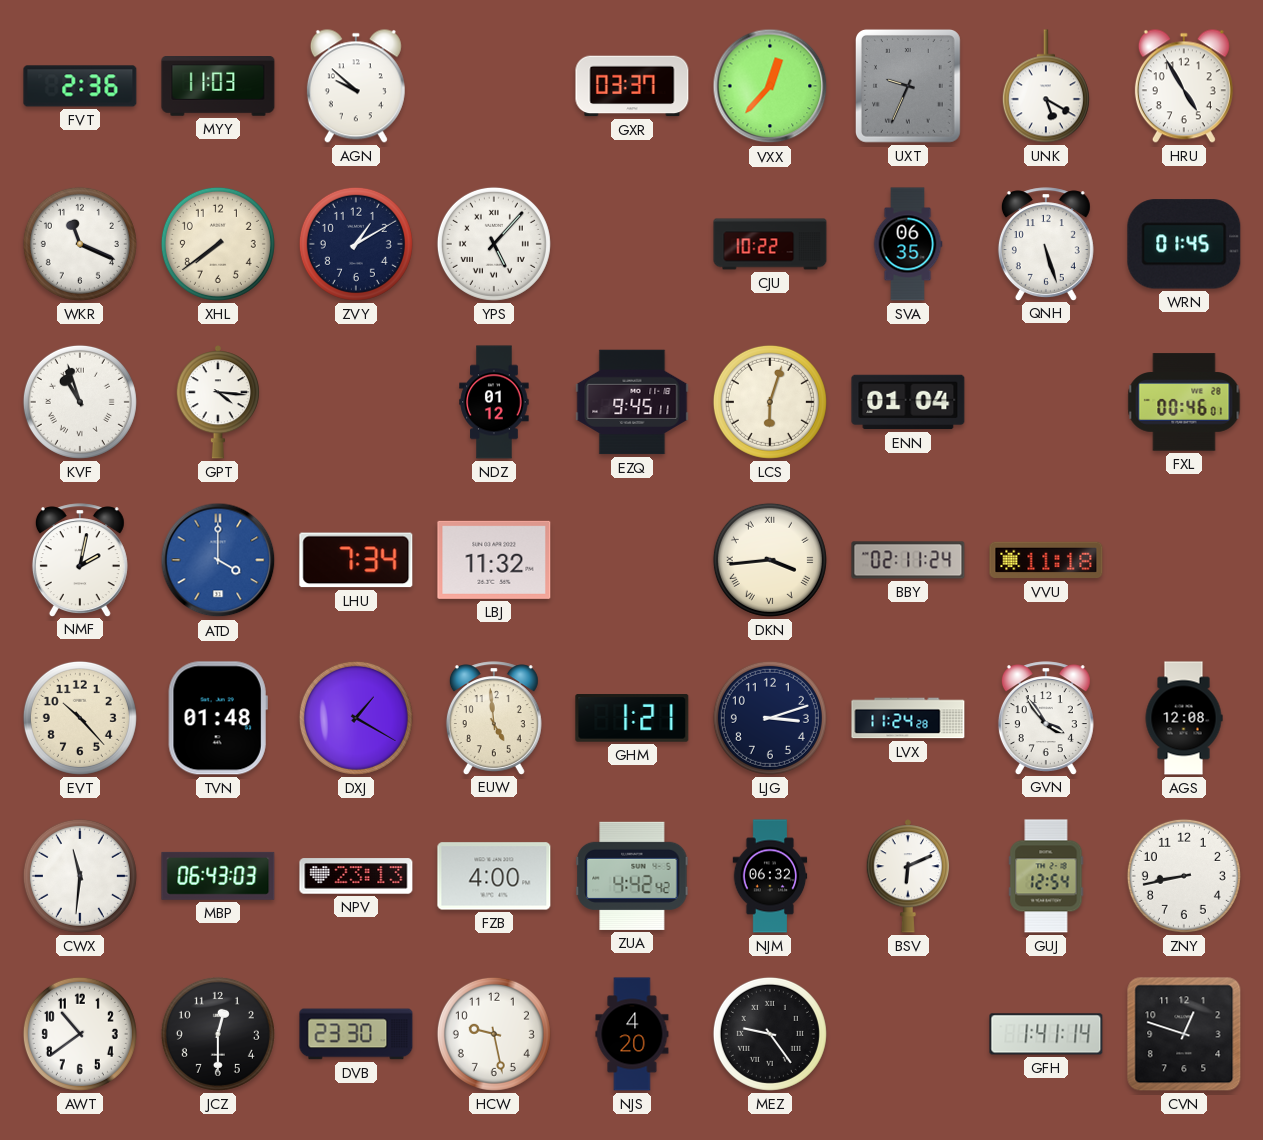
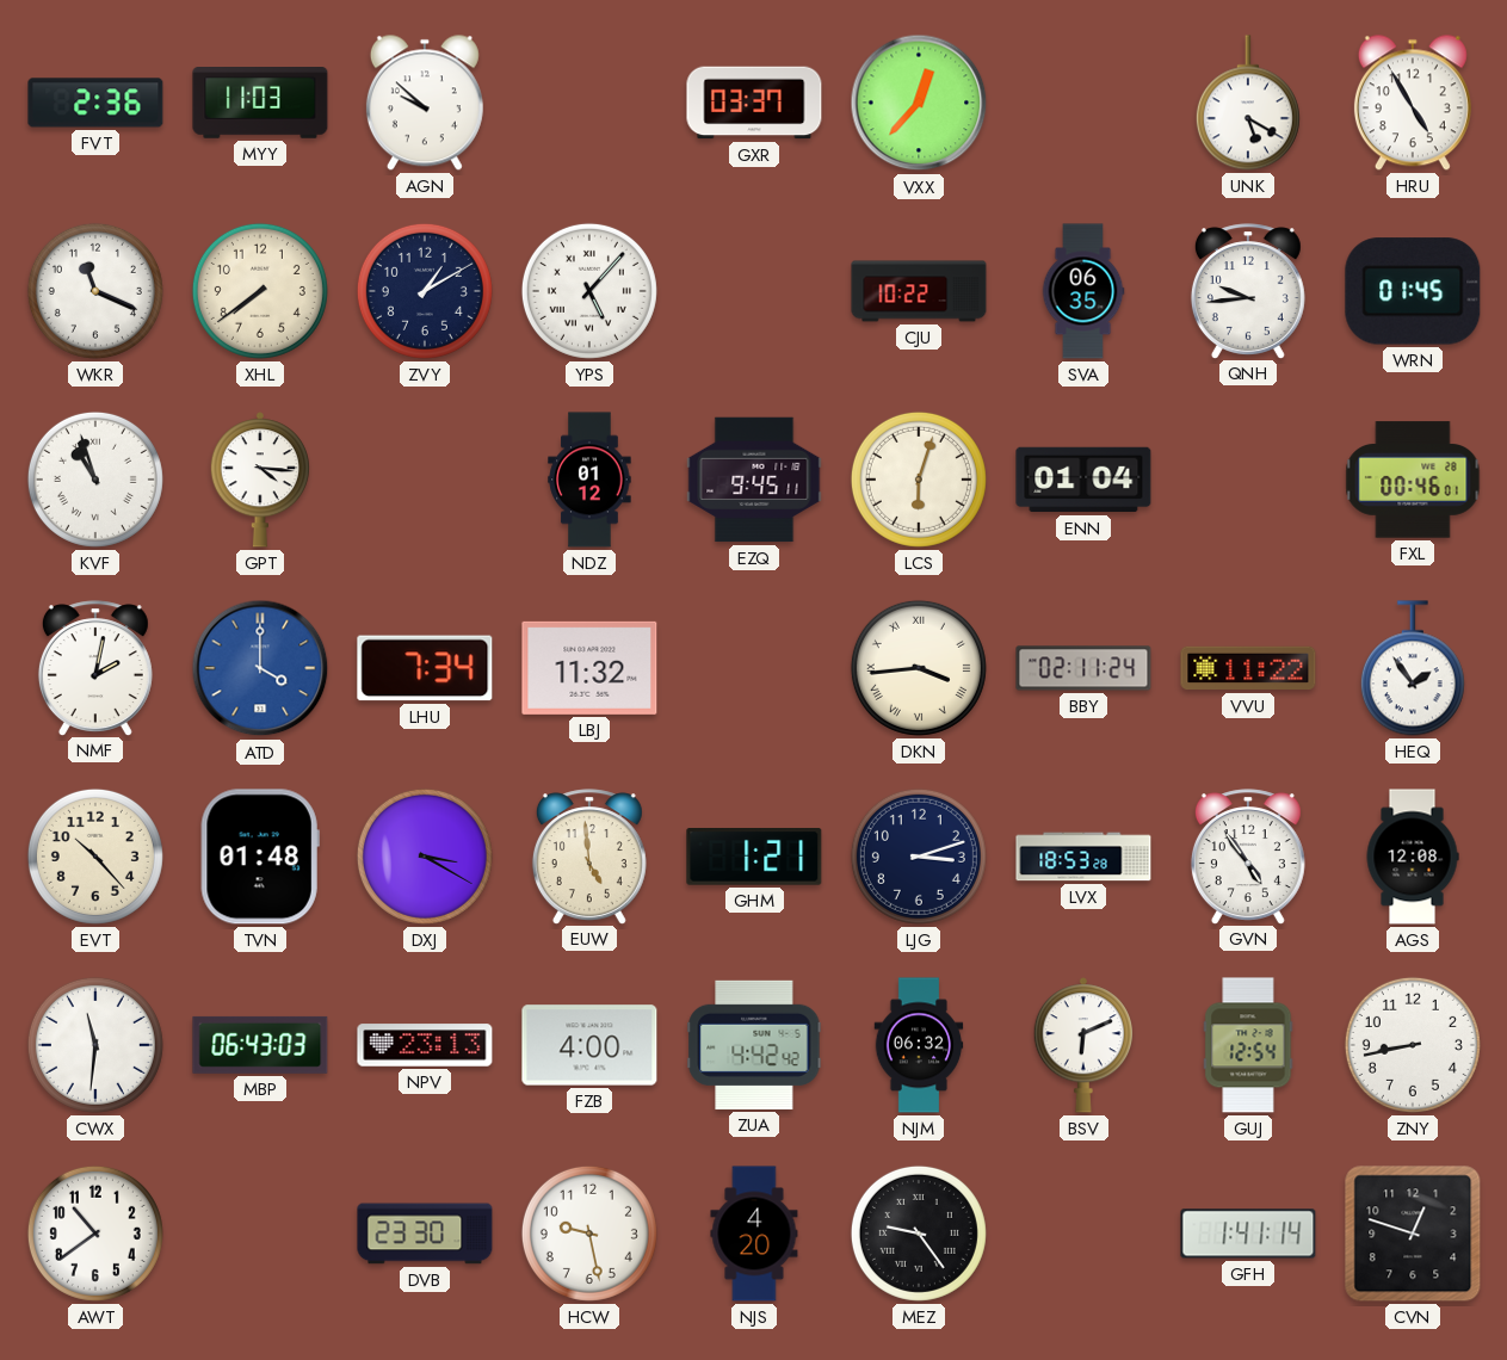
UXT: 9:34 -> none
QNH: 5:27 -> 9:44
VVU: 11:18 -> 11:22
HEQ: none -> 1:54
DXJ: 1:20 -> 3:20
LVX: 11:24 -> 18:53
GVN: 3:54 -> 4:54
JCZ: 12:30 -> none
